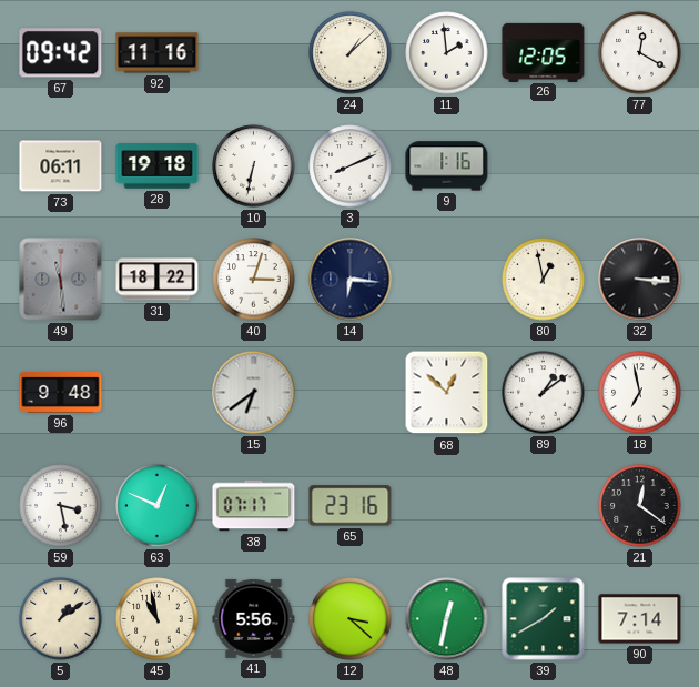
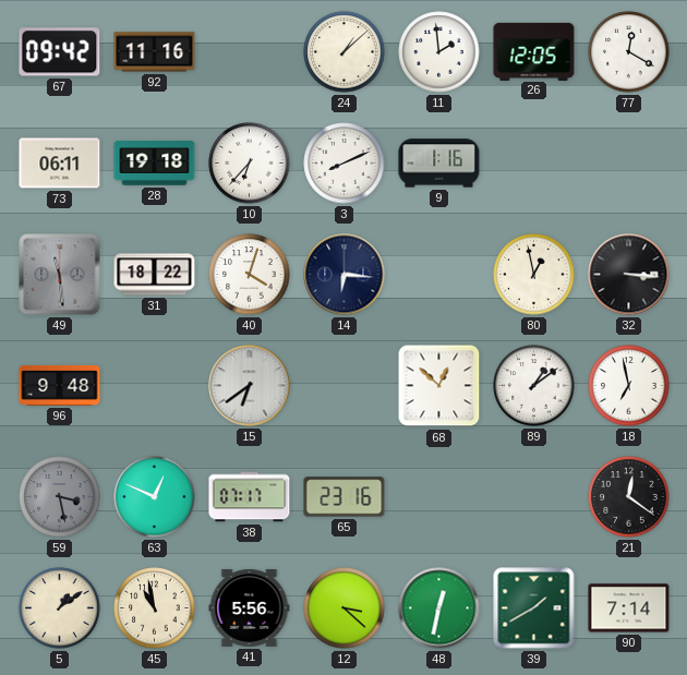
10: 6:32 -> 6:37
40: 3:03 -> 4:03
59 dial: white -> grey
